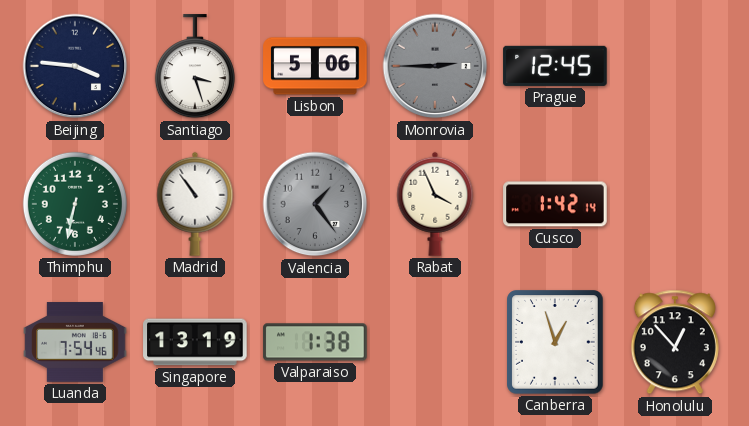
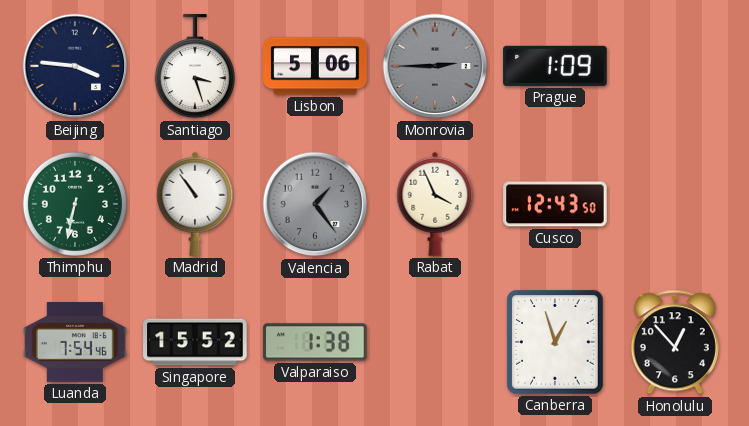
Prague: 12:45 -> 1:09
Cusco: 1:42 -> 12:43
Singapore: 13:19 -> 15:52
